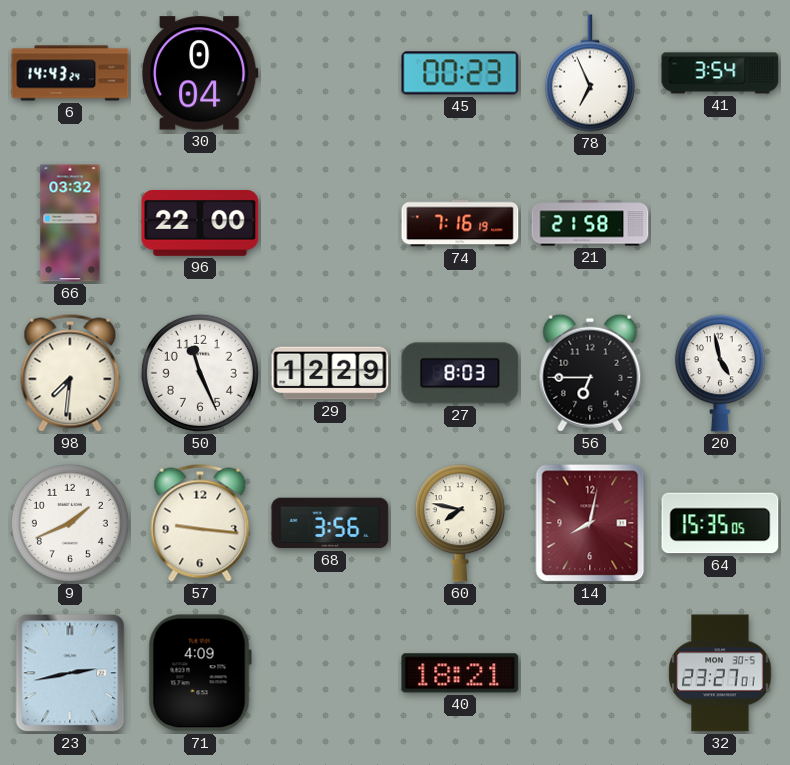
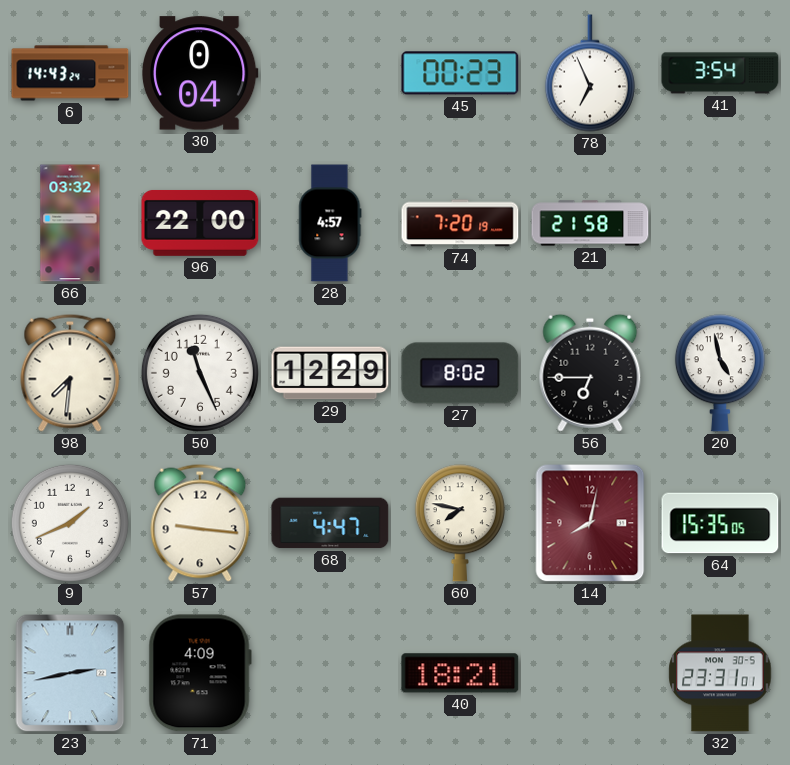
28: none -> 4:57
74: 7:16 -> 7:20
27: 8:03 -> 8:02
68: 3:56 -> 4:47
32: 23:27 -> 23:31
